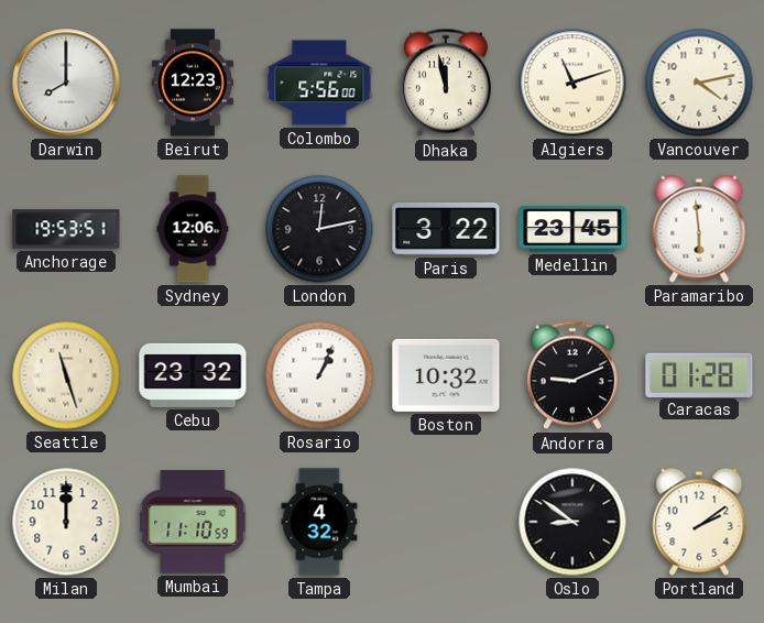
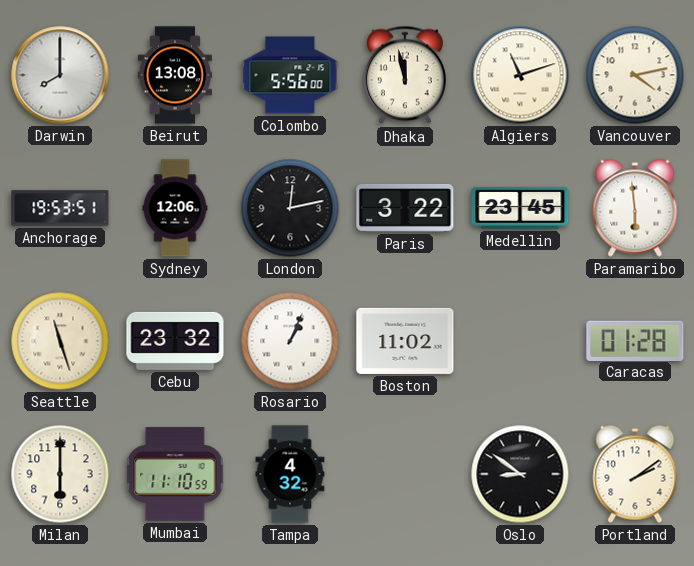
Beirut: 12:23 -> 13:08
Boston: 10:32 -> 11:02
Andorra: 9:11 -> none
Milan: 12:00 -> 6:00
